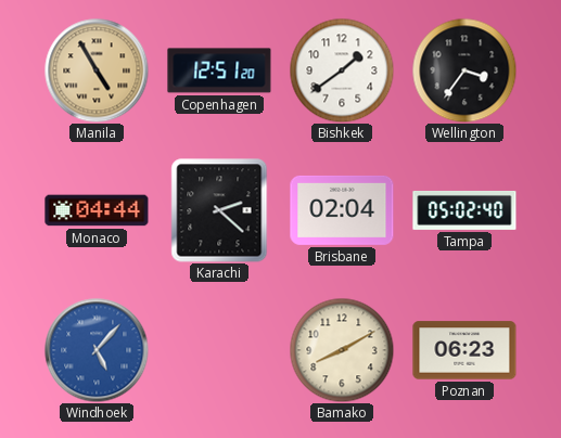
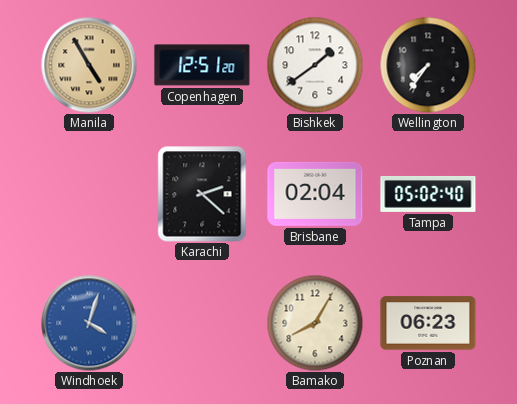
Wellington: 3:36 -> 7:36
Monaco: 04:44 -> none
Windhoek: 5:07 -> 4:03
Bamako: 8:10 -> 8:05
